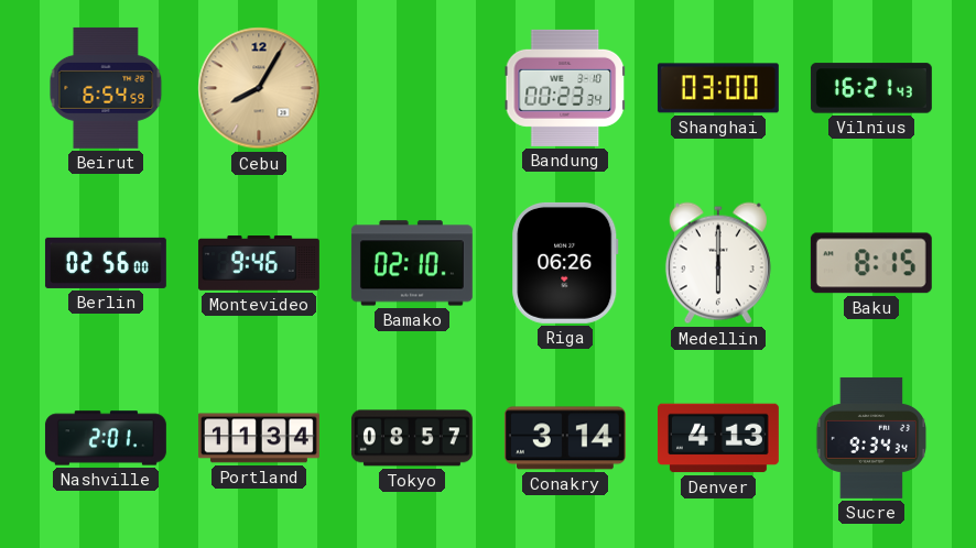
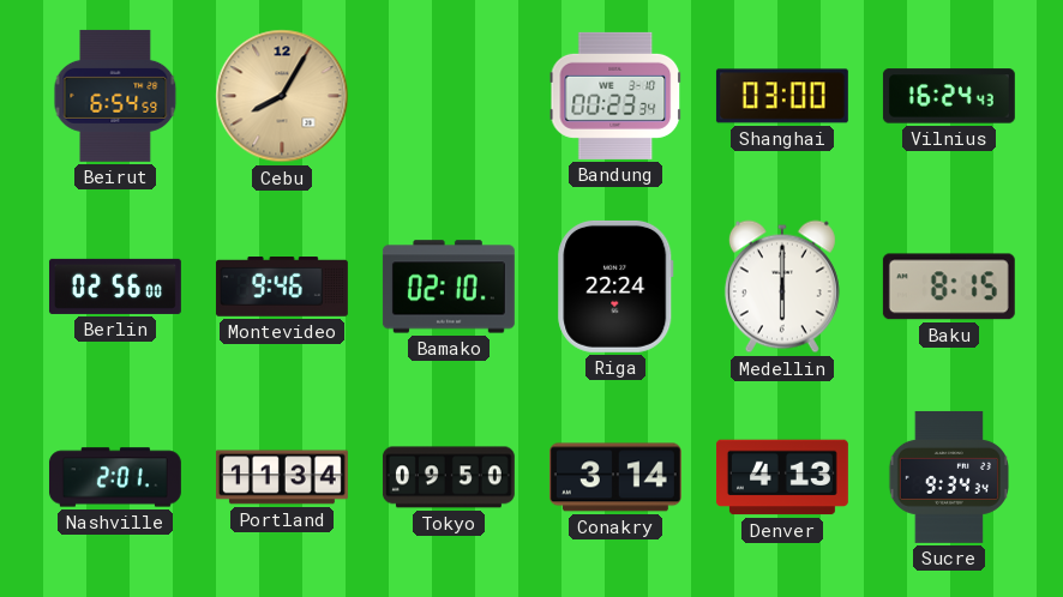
Vilnius: 16:21 -> 16:24
Riga: 06:26 -> 22:24
Tokyo: 08:57 -> 09:50
